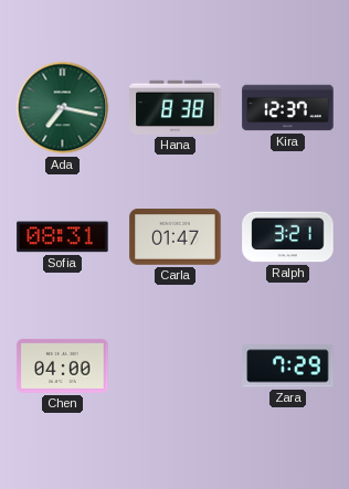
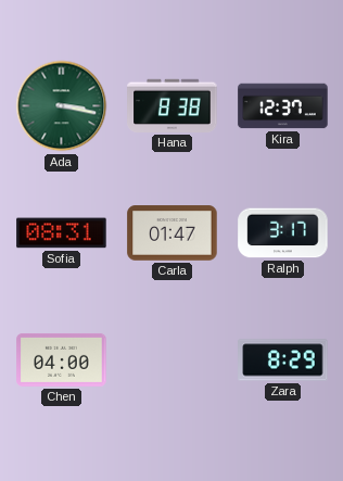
Ada: 7:17 -> 3:17
Ralph: 3:21 -> 3:17
Zara: 7:29 -> 8:29
